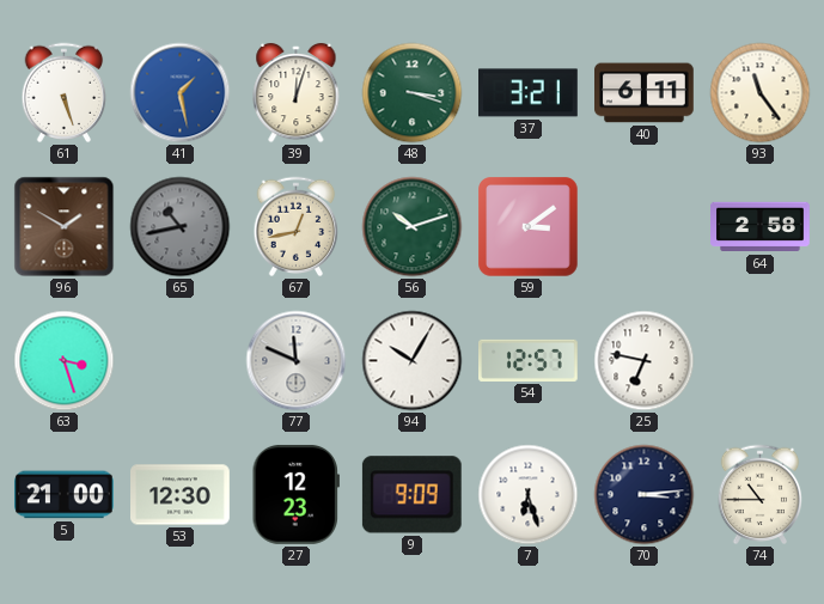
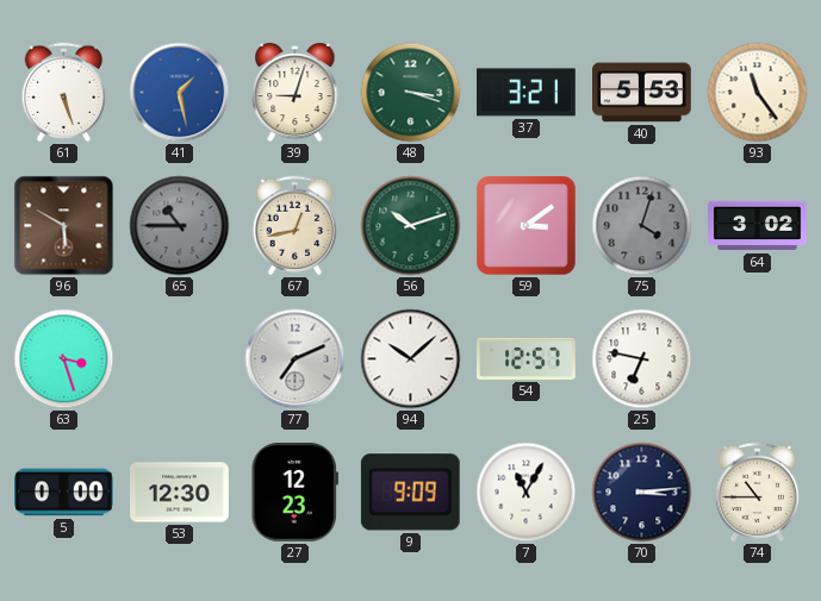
39: 12:03 -> 9:03
40: 6:11 -> 5:53
96: 1:50 -> 5:50
65: 10:43 -> 10:45
75: none -> 4:03
64: 2:58 -> 3:02
77: 11:49 -> 7:11
94: 10:05 -> 10:08
5: 21:00 -> 0:00
7: 6:27 -> 11:05
